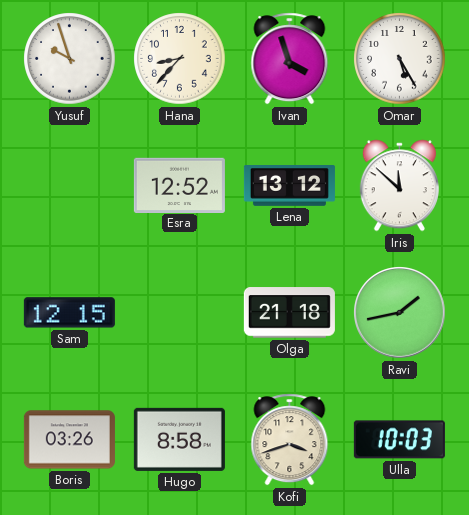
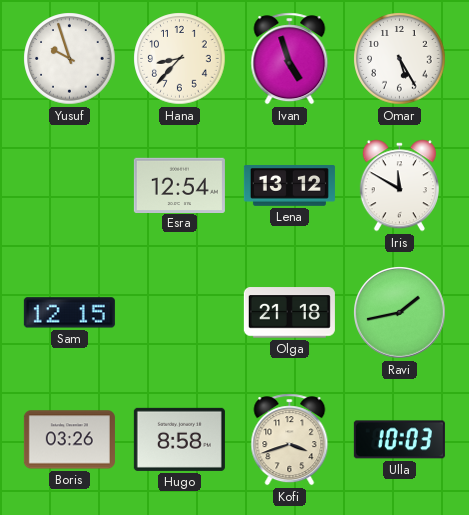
Ivan: 3:57 -> 4:57
Esra: 12:52 -> 12:54
Iris: 11:52 -> 11:50
